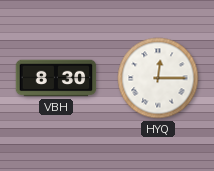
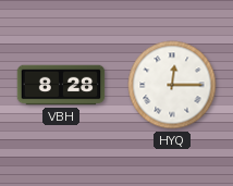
VBH: 8:30 -> 8:28
